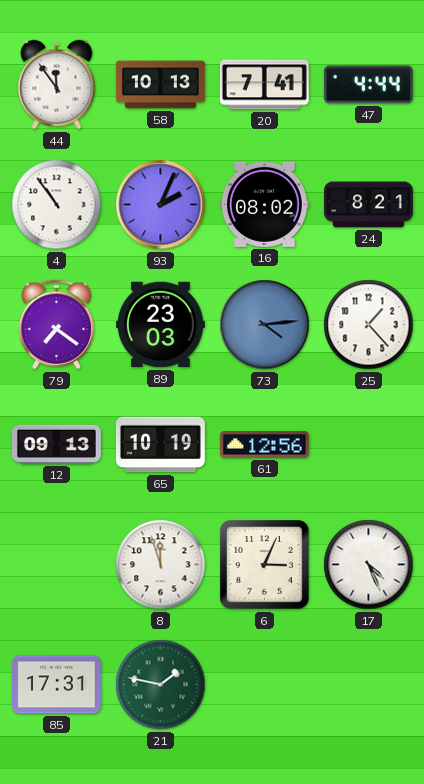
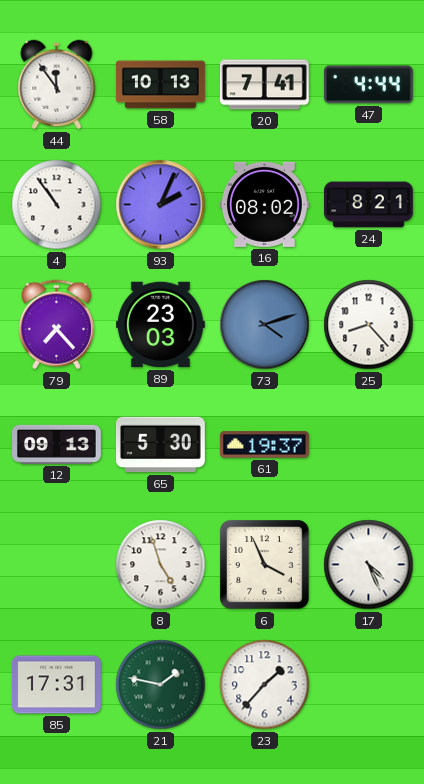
79: 7:21 -> 7:23
73: 4:14 -> 4:12
25: 1:23 -> 8:23
65: 10:19 -> 5:30
61: 12:56 -> 19:37
8: 11:57 -> 4:57
6: 3:04 -> 3:56
23: none -> 1:37
